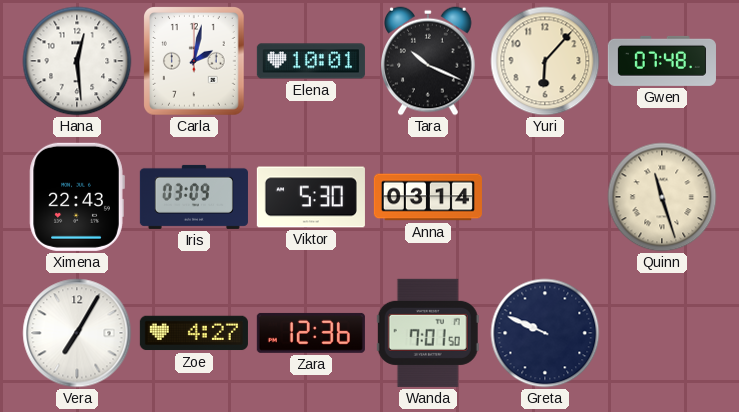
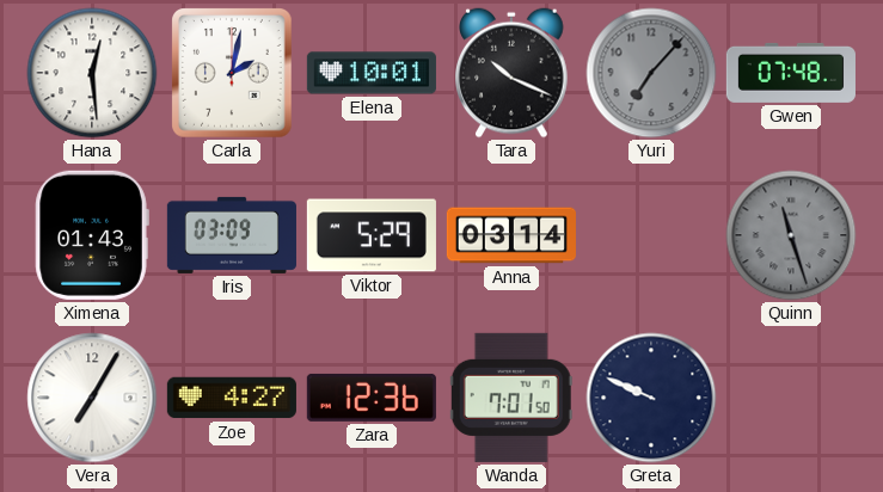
Yuri: 6:07 -> 7:07
Yuri dial: cream -> grey
Ximena: 22:43 -> 01:43
Viktor: 5:30 -> 5:29
Quinn dial: cream -> grey
